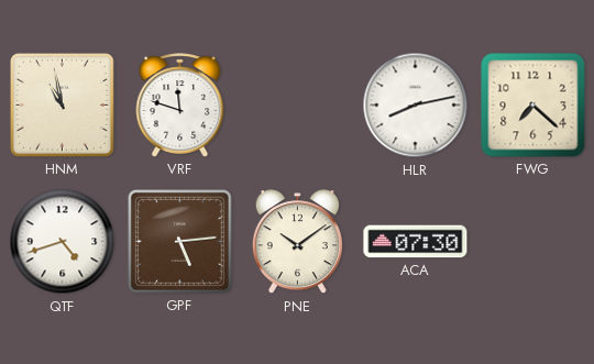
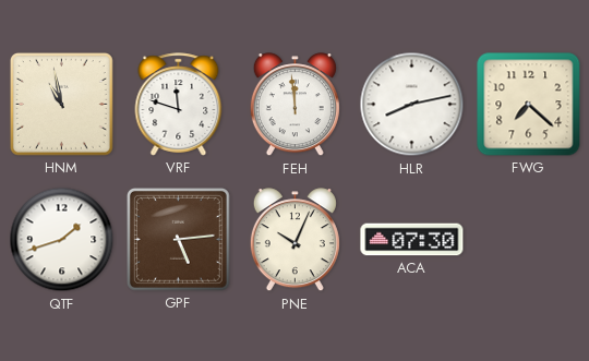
FEH: none -> 11:59
QTF: 4:42 -> 1:42
PNE: 10:09 -> 10:04
